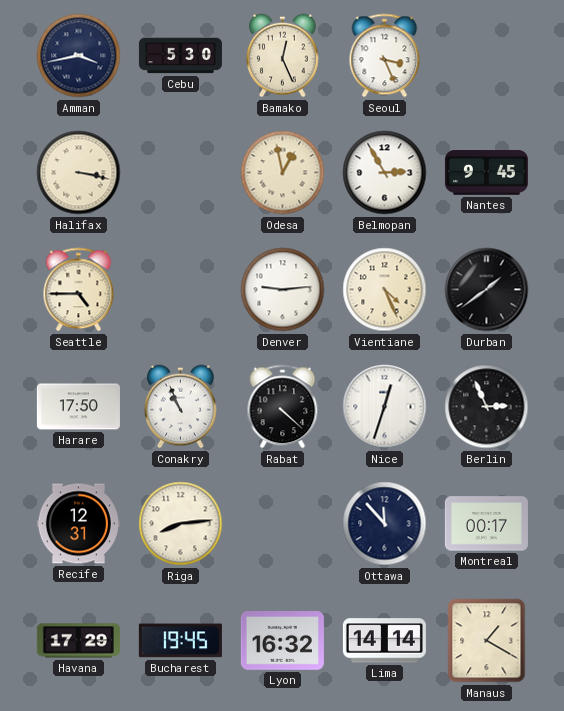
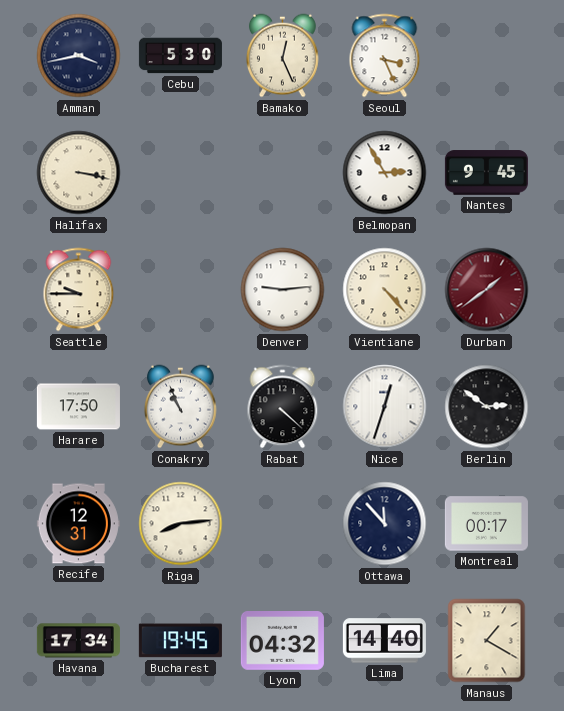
Odesa: 12:58 -> none
Seattle: 4:45 -> 9:45
Vientiane: 4:26 -> 4:23
Durban dial: black -> burgundy
Berlin: 2:56 -> 2:51
Havana: 17:29 -> 17:34
Lyon: 16:32 -> 04:32
Lima: 14:14 -> 14:40
